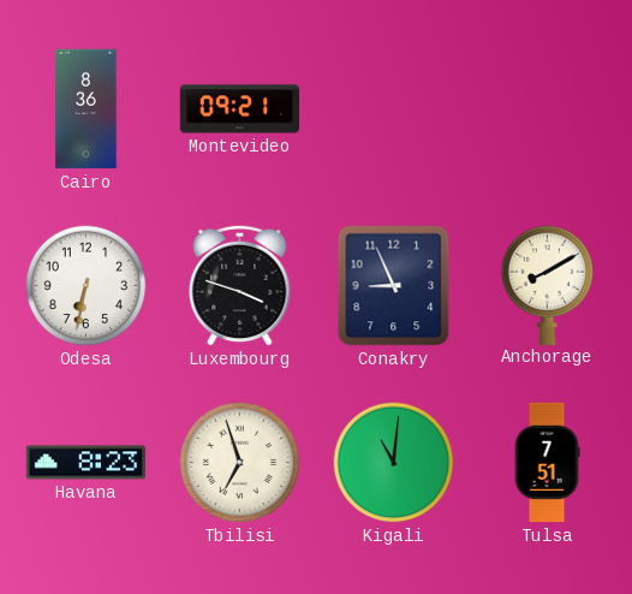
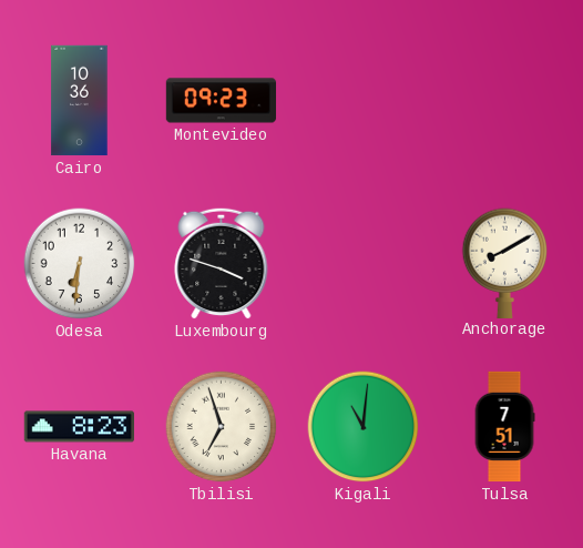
Cairo: 8:36 -> 10:36
Montevideo: 09:21 -> 09:23
Odesa: 6:32 -> 6:31
Conakry: 8:56 -> none
